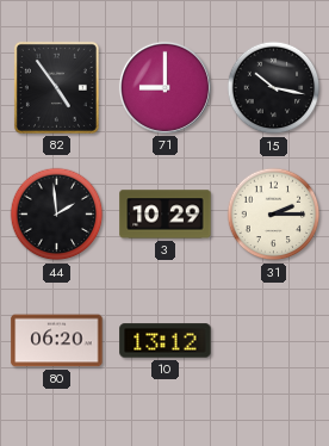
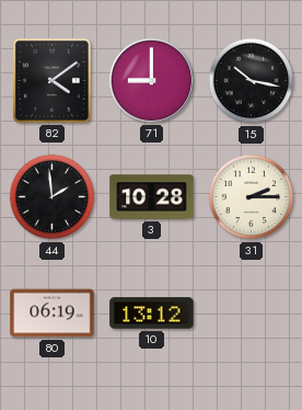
82: 4:54 -> 4:09
3: 10:29 -> 10:28
80: 06:20 -> 06:19
